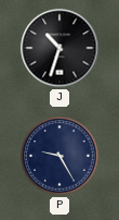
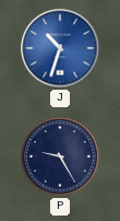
J dial: black -> blue
